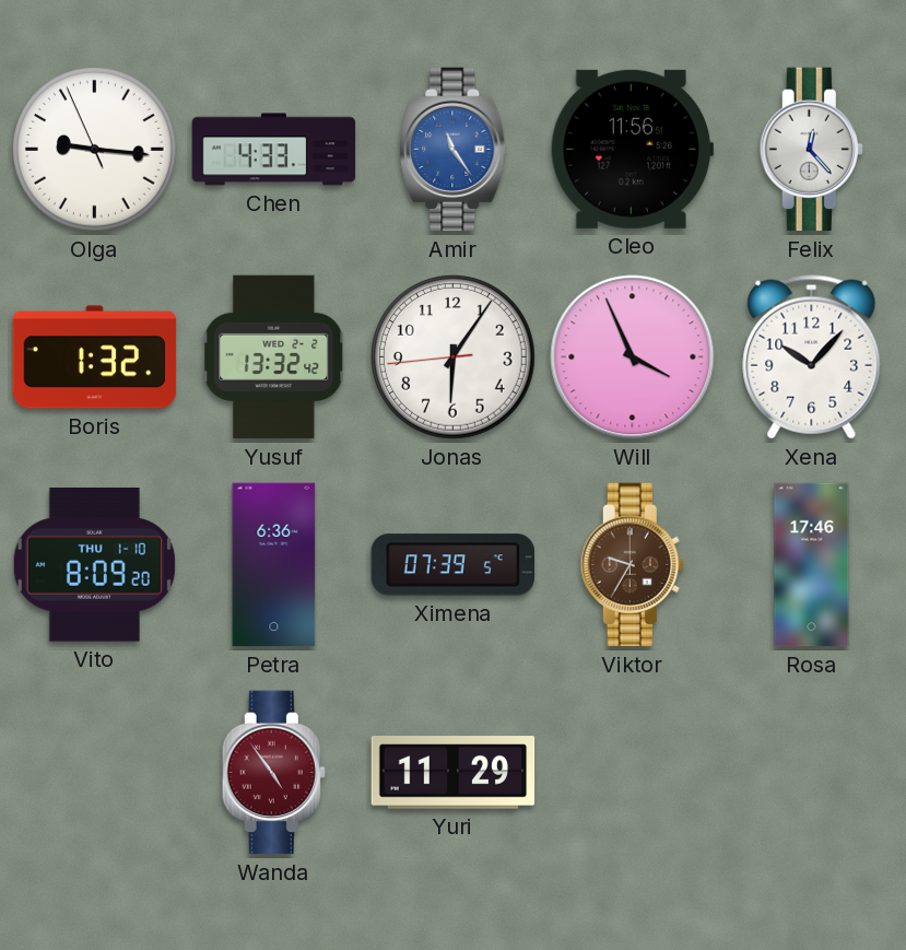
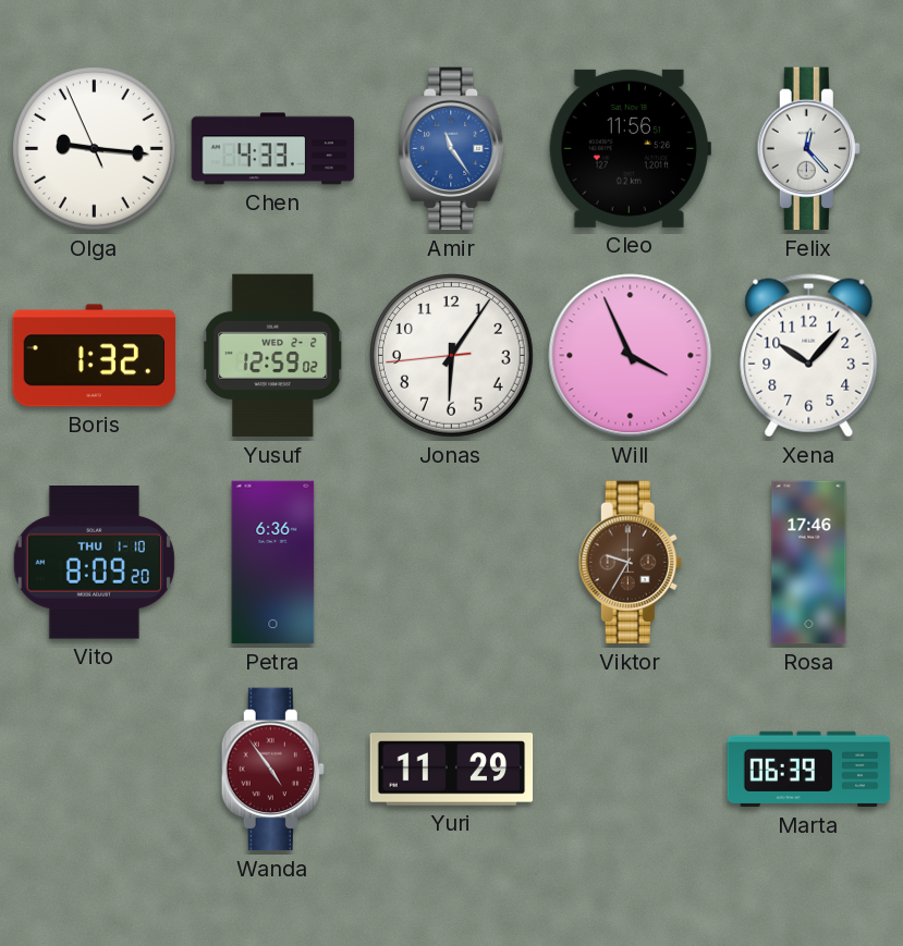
Yusuf: 13:32 -> 12:59
Ximena: 07:39 -> none
Marta: none -> 06:39
